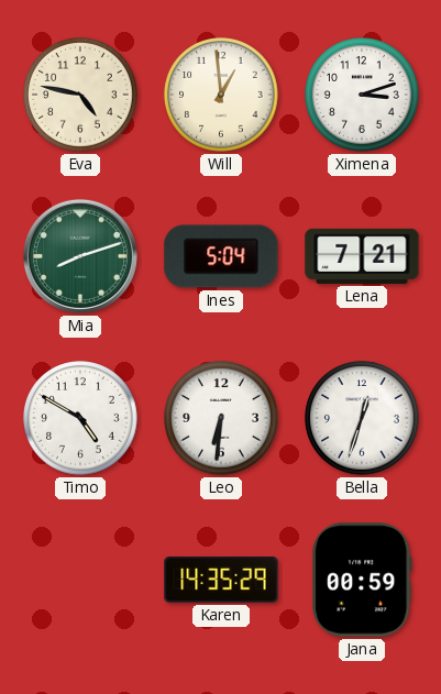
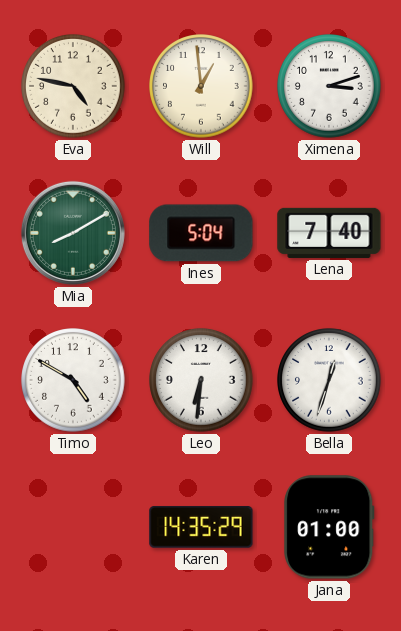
Mia: 8:12 -> 8:10
Lena: 7:21 -> 7:40
Jana: 00:59 -> 01:00
